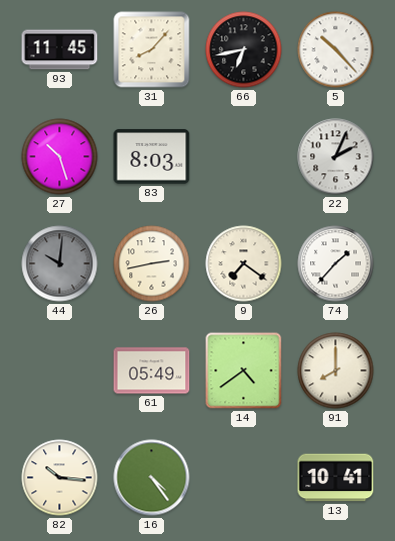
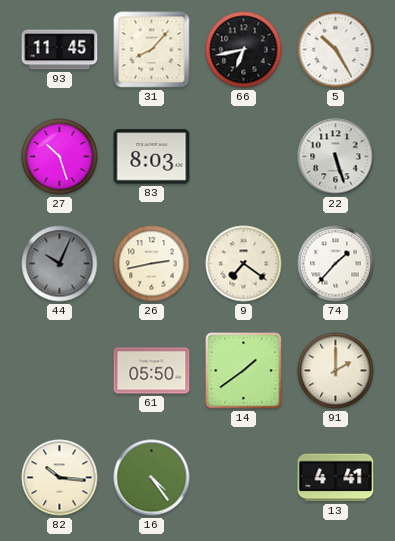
5: 10:23 -> 10:25
22: 2:04 -> 5:27
44: 10:01 -> 10:04
61: 05:49 -> 05:50
14: 4:39 -> 1:39
91: 8:00 -> 2:00
13: 10:41 -> 4:41
